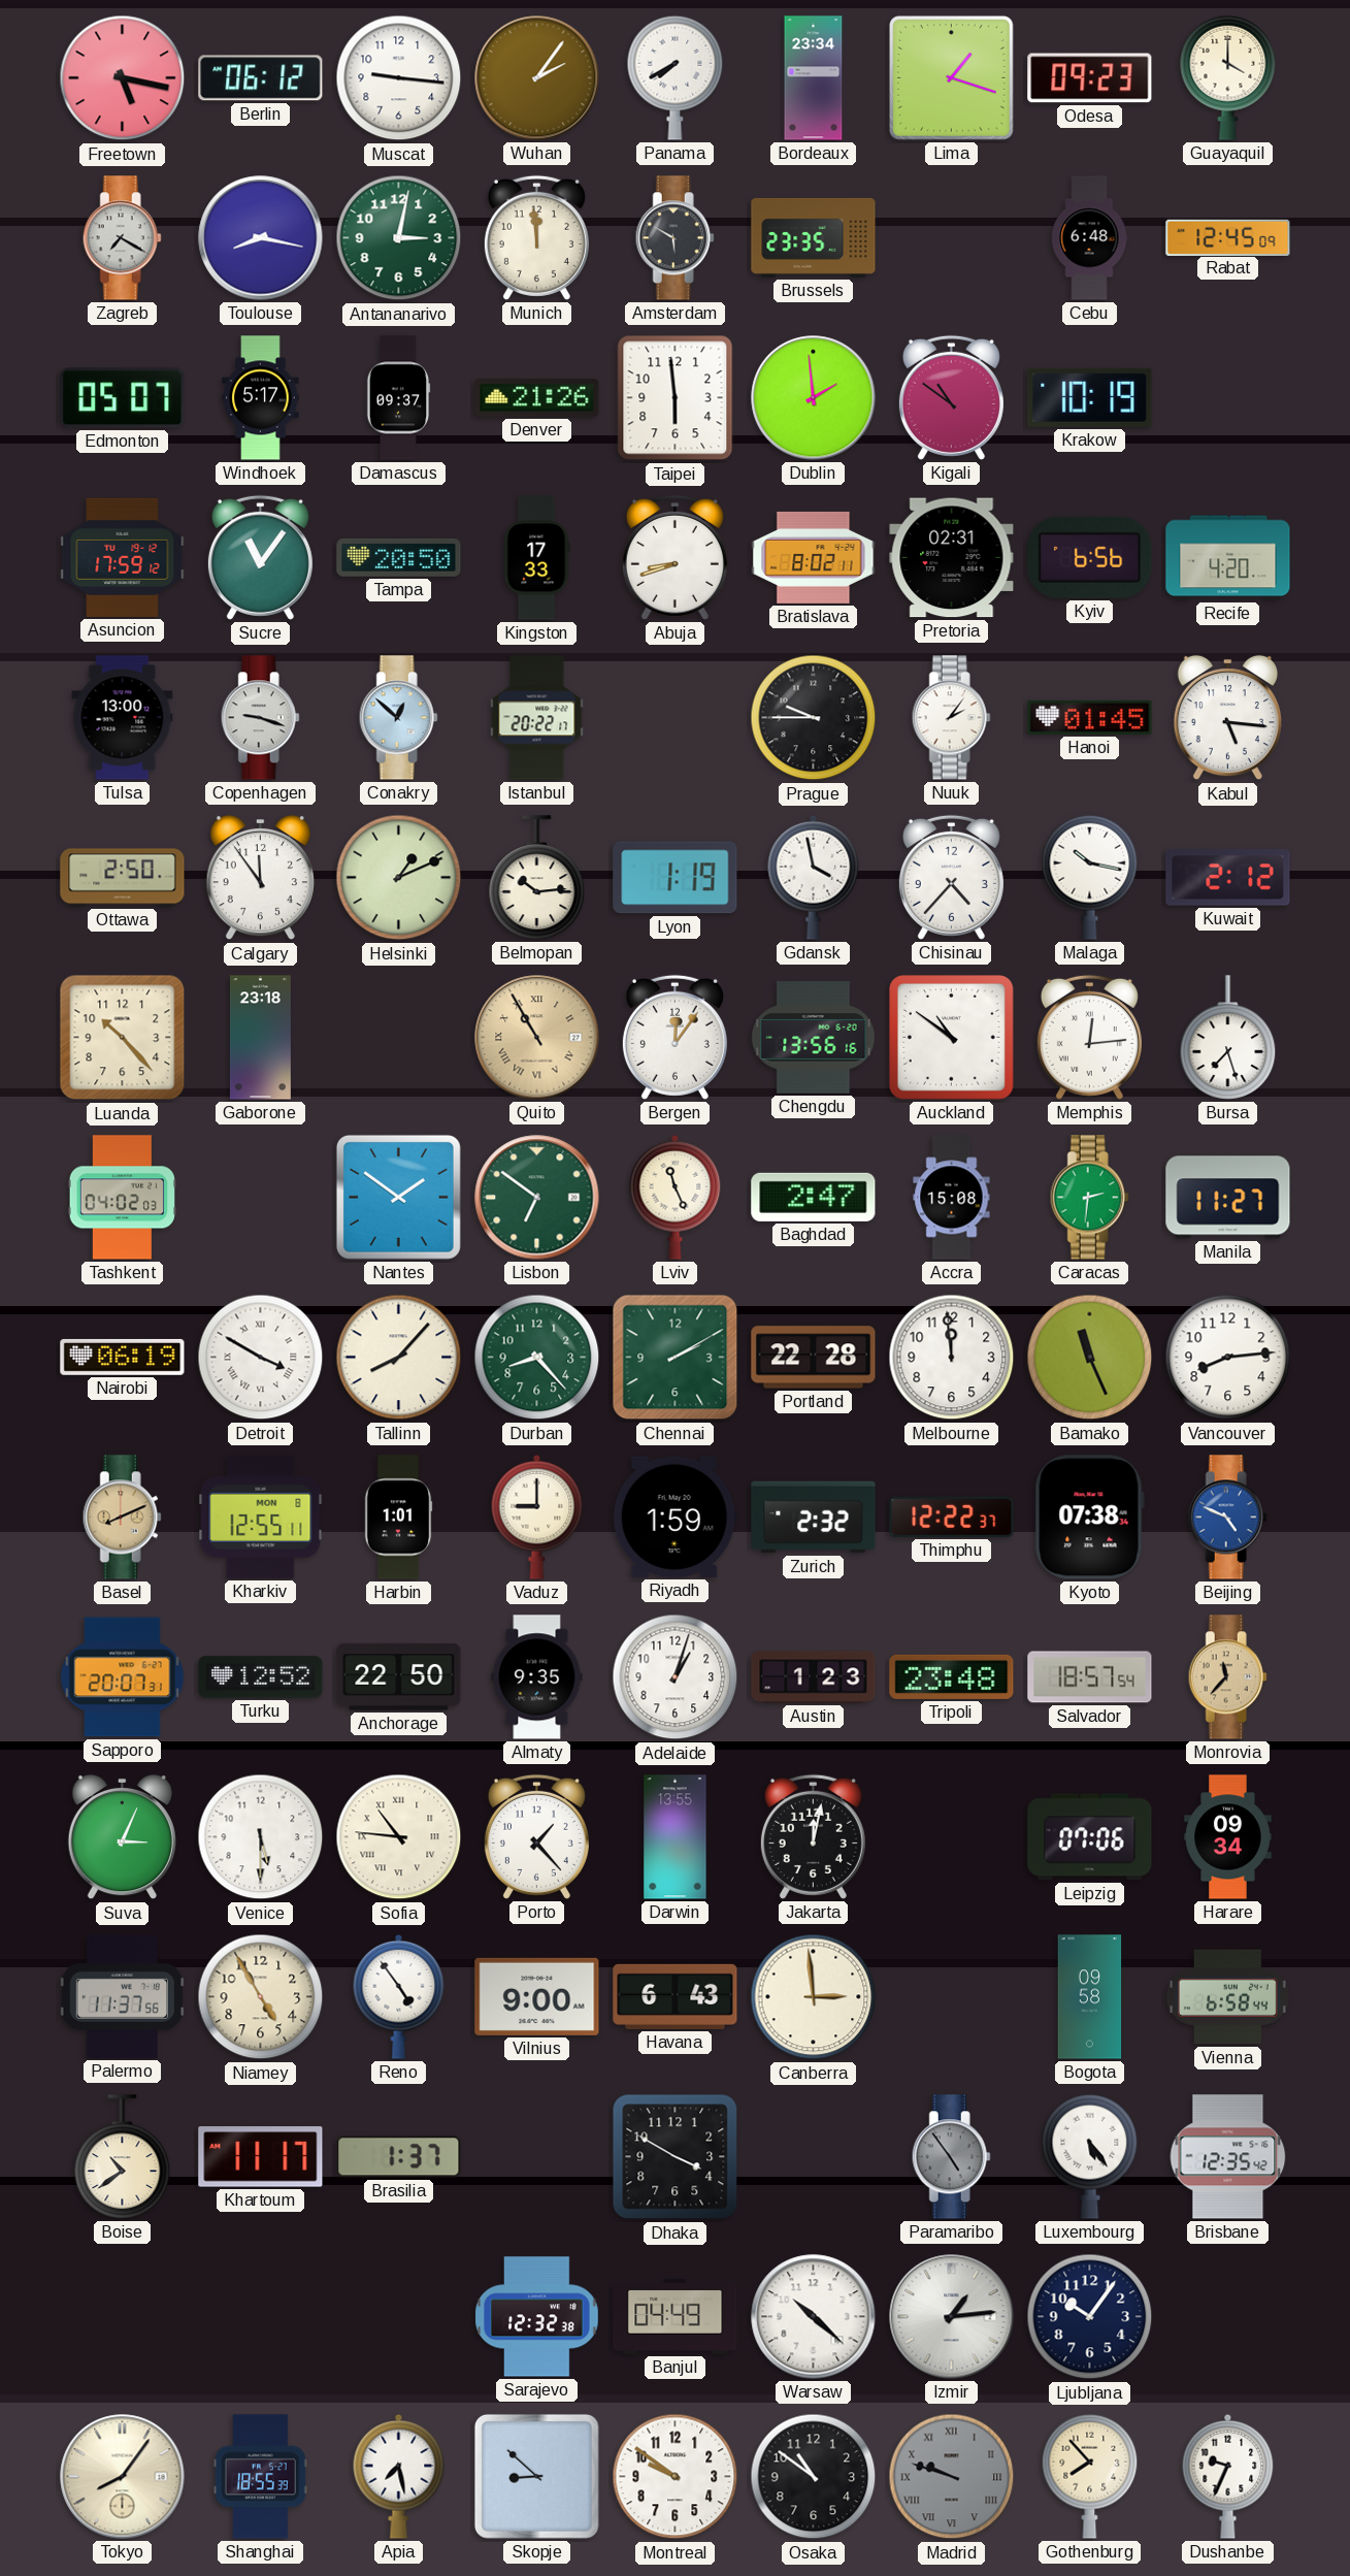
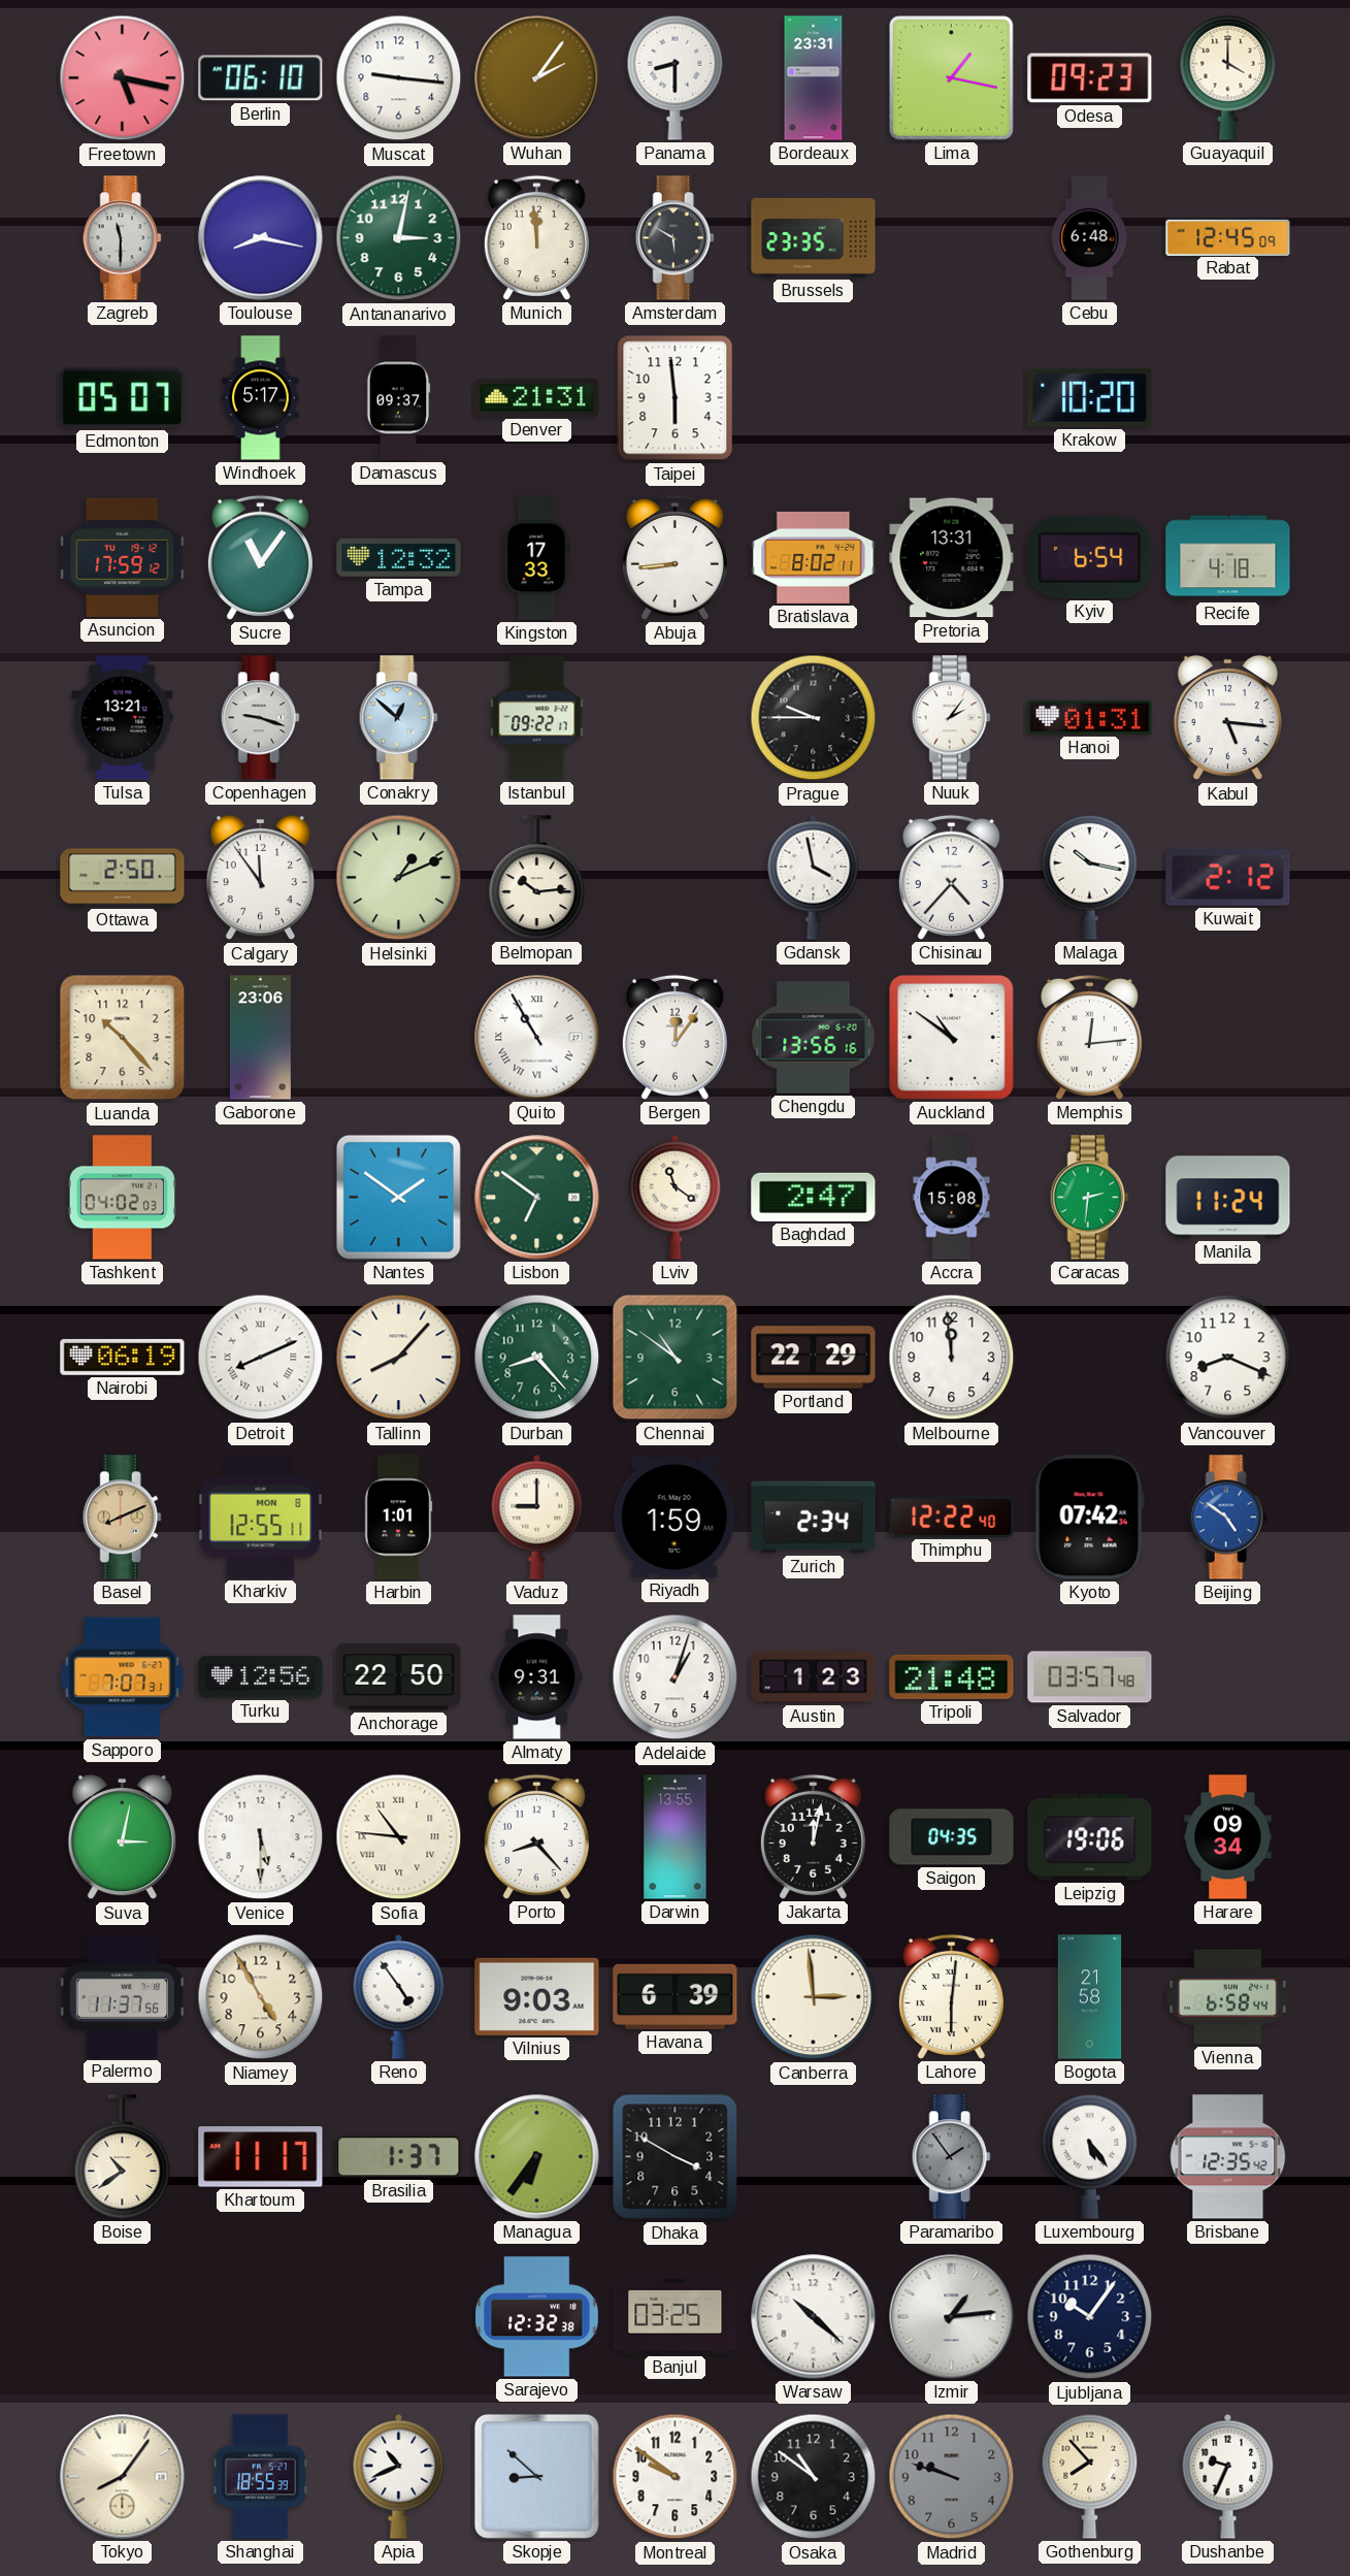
Berlin: 06:12 -> 06:10
Panama: 7:40 -> 8:30
Bordeaux: 23:34 -> 23:31
Lima: 1:18 -> 1:17
Zagreb: 7:20 -> 11:30
Denver: 21:26 -> 21:31
Dublin: 1:59 -> none
Kigali: 10:51 -> none
Krakow: 10:19 -> 10:20
Tampa: 20:50 -> 12:32
Abuja: 8:42 -> 8:44
Pretoria: 02:31 -> 13:31
Kyiv: 6:56 -> 6:54
Recife: 4:20 -> 4:18
Tulsa: 13:00 -> 13:21
Istanbul: 20:22 -> 09:22
Hanoi: 01:45 -> 01:31
Lyon: 1:19 -> none
Gaborone: 23:18 -> 23:06
Quito dial: champagne -> white
Bursa: 7:27 -> none
Lviv: 11:26 -> 11:21
Manila: 11:27 -> 11:24
Detroit: 3:50 -> 8:11
Chennai: 2:10 -> 10:51
Portland: 22:28 -> 22:29
Bamako: 11:26 -> none
Vancouver: 8:14 -> 8:19
Zurich: 2:32 -> 2:34
Thimphu: 12:22:37 -> 12:22:40
Kyoto: 07:38 -> 07:42
Beijing: 4:49 -> 4:51
Sapporo: 20:07 -> 7:07
Turku: 12:52 -> 12:56
Almaty: 9:35 -> 9:31
Tripoli: 23:48 -> 21:48
Salvador: 18:57 -> 03:57
Monrovia: 11:37 -> none
Suva: 3:04 -> 3:02
Porto: 1:23 -> 8:23
Saigon: none -> 04:35
Leipzig: 07:06 -> 19:06
Vilnius: 9:00 -> 9:03
Havana: 6:43 -> 6:39
Lahore: none -> 6:01
Bogota: 09:58 -> 21:58
Managua: none -> 6:36
Paramaribo: 4:54 -> 1:54
Banjul: 04:49 -> 03:25
Apia: 7:28 -> 10:41
Madrid numerals: Roman -> Arabic
